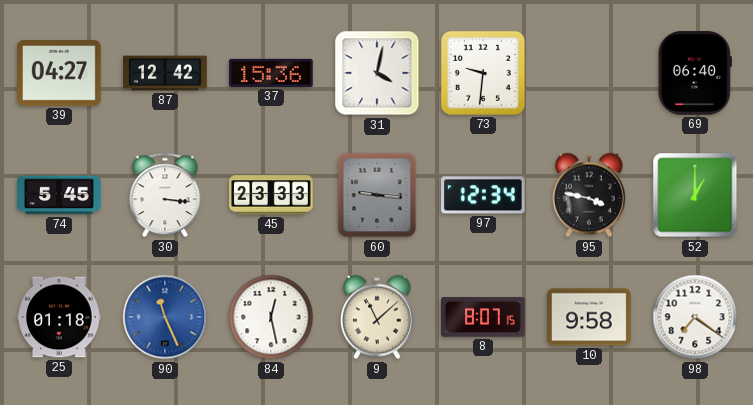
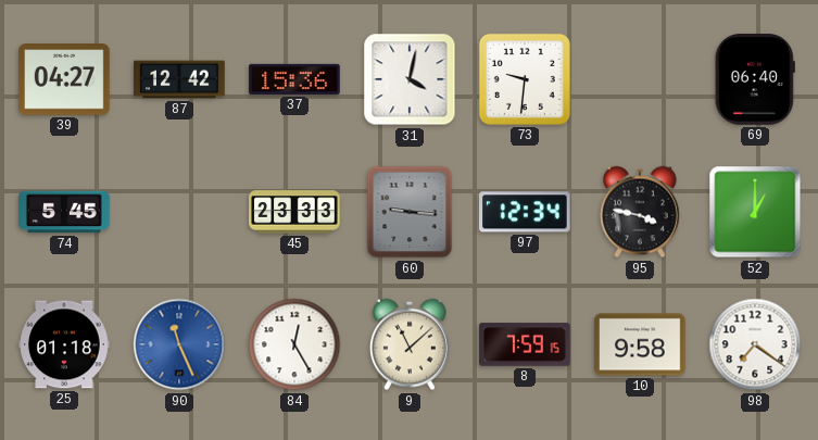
30: 3:16 -> none
84: 12:28 -> 12:25
8: 8:07 -> 7:59
